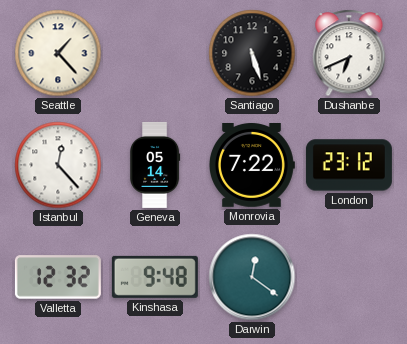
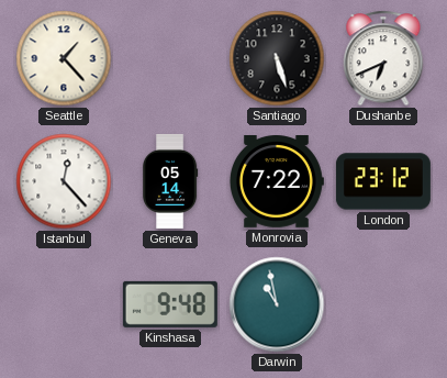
Valletta: 12:32 -> none
Darwin: 12:21 -> 10:58
